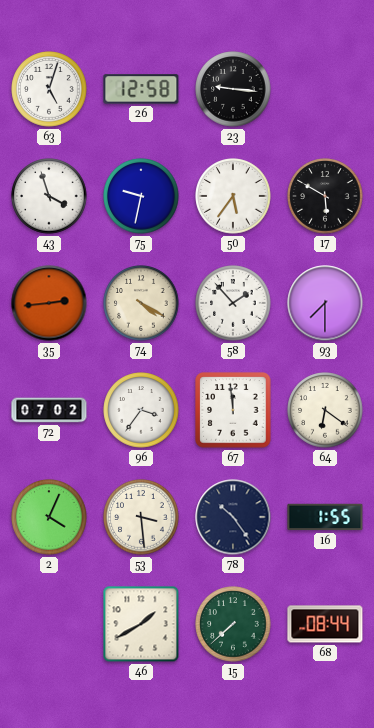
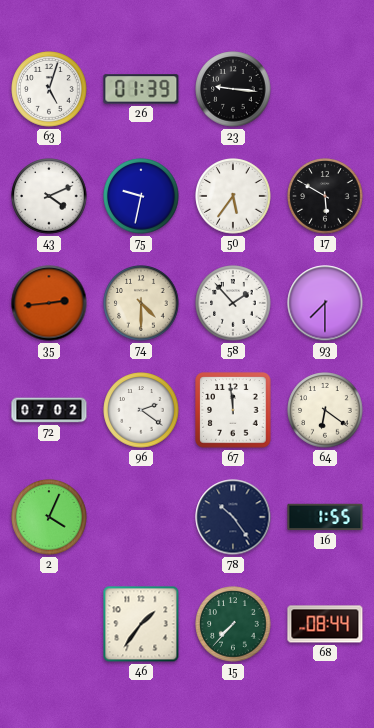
26: 12:58 -> 01:39
43: 3:57 -> 4:11
74: 4:20 -> 4:30
96: 3:36 -> 2:21
53: 3:29 -> none
46: 1:40 -> 1:36
15: 7:38 -> 7:37
